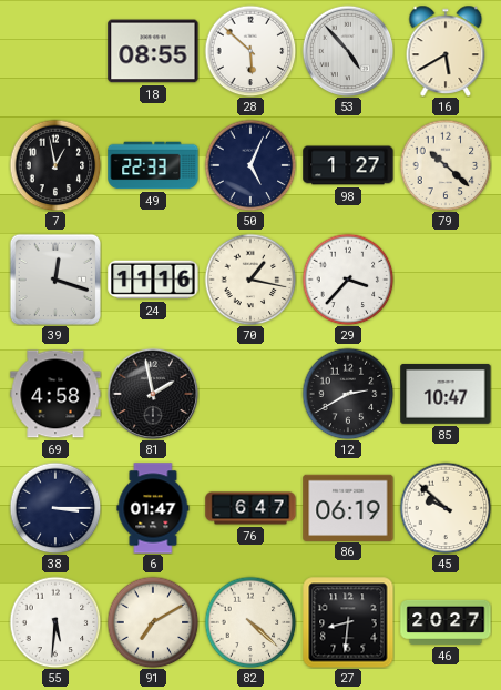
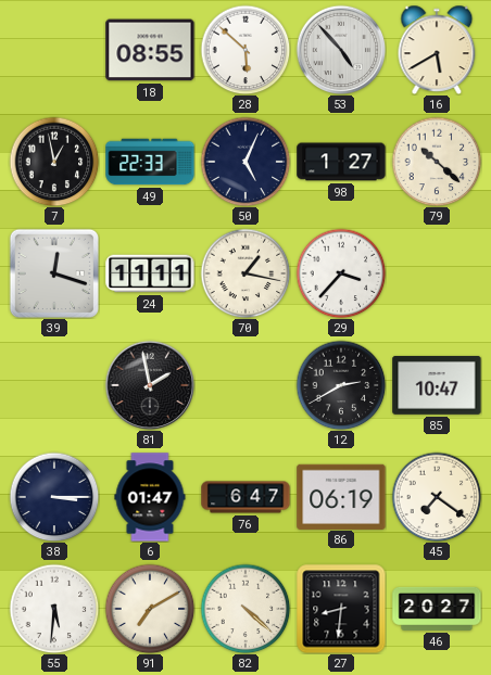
24: 11:16 -> 11:11
69: 4:58 -> none
45: 9:52 -> 7:21
